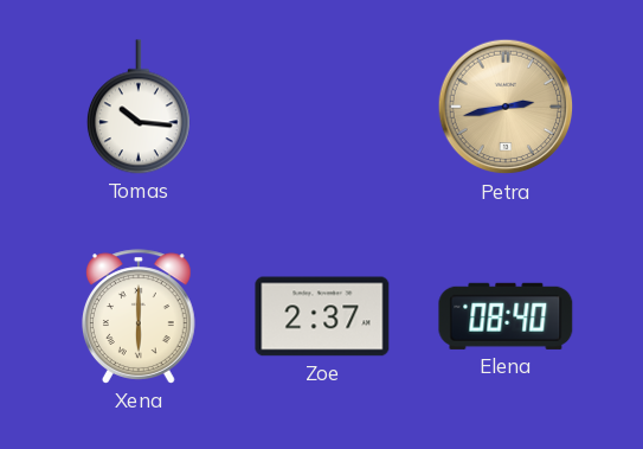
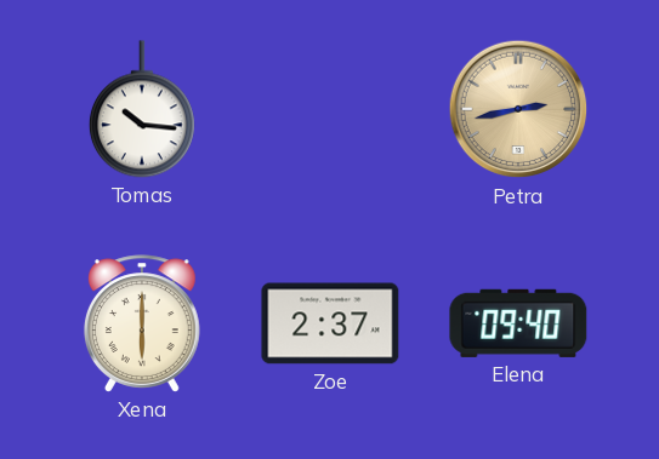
Elena: 08:40 -> 09:40
